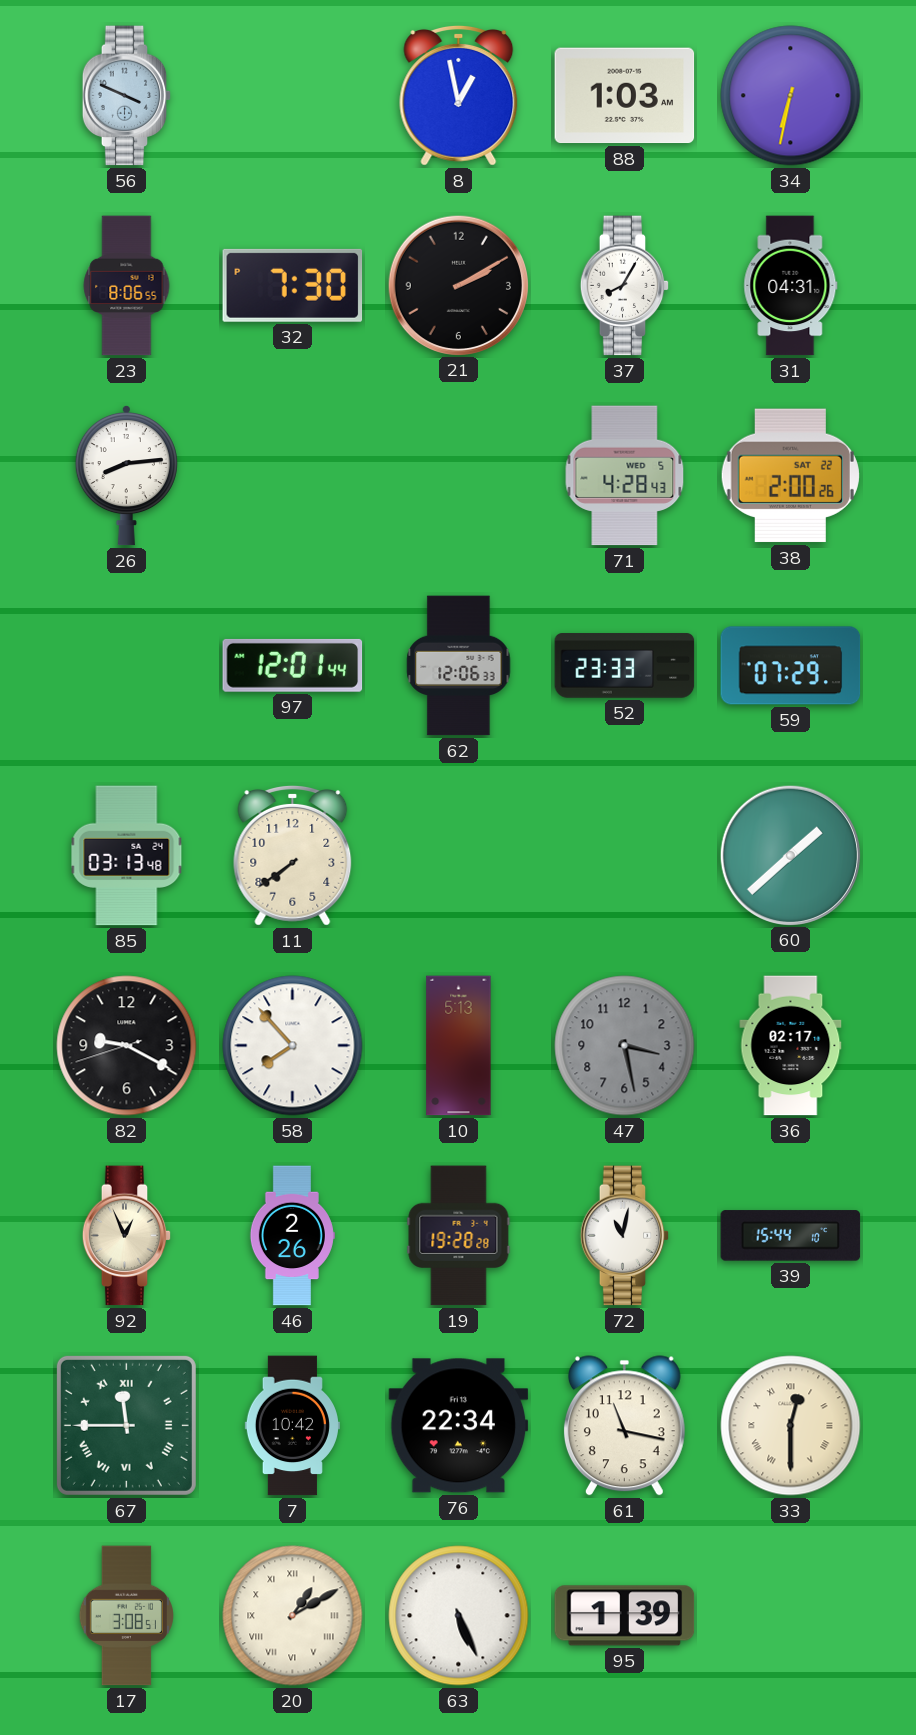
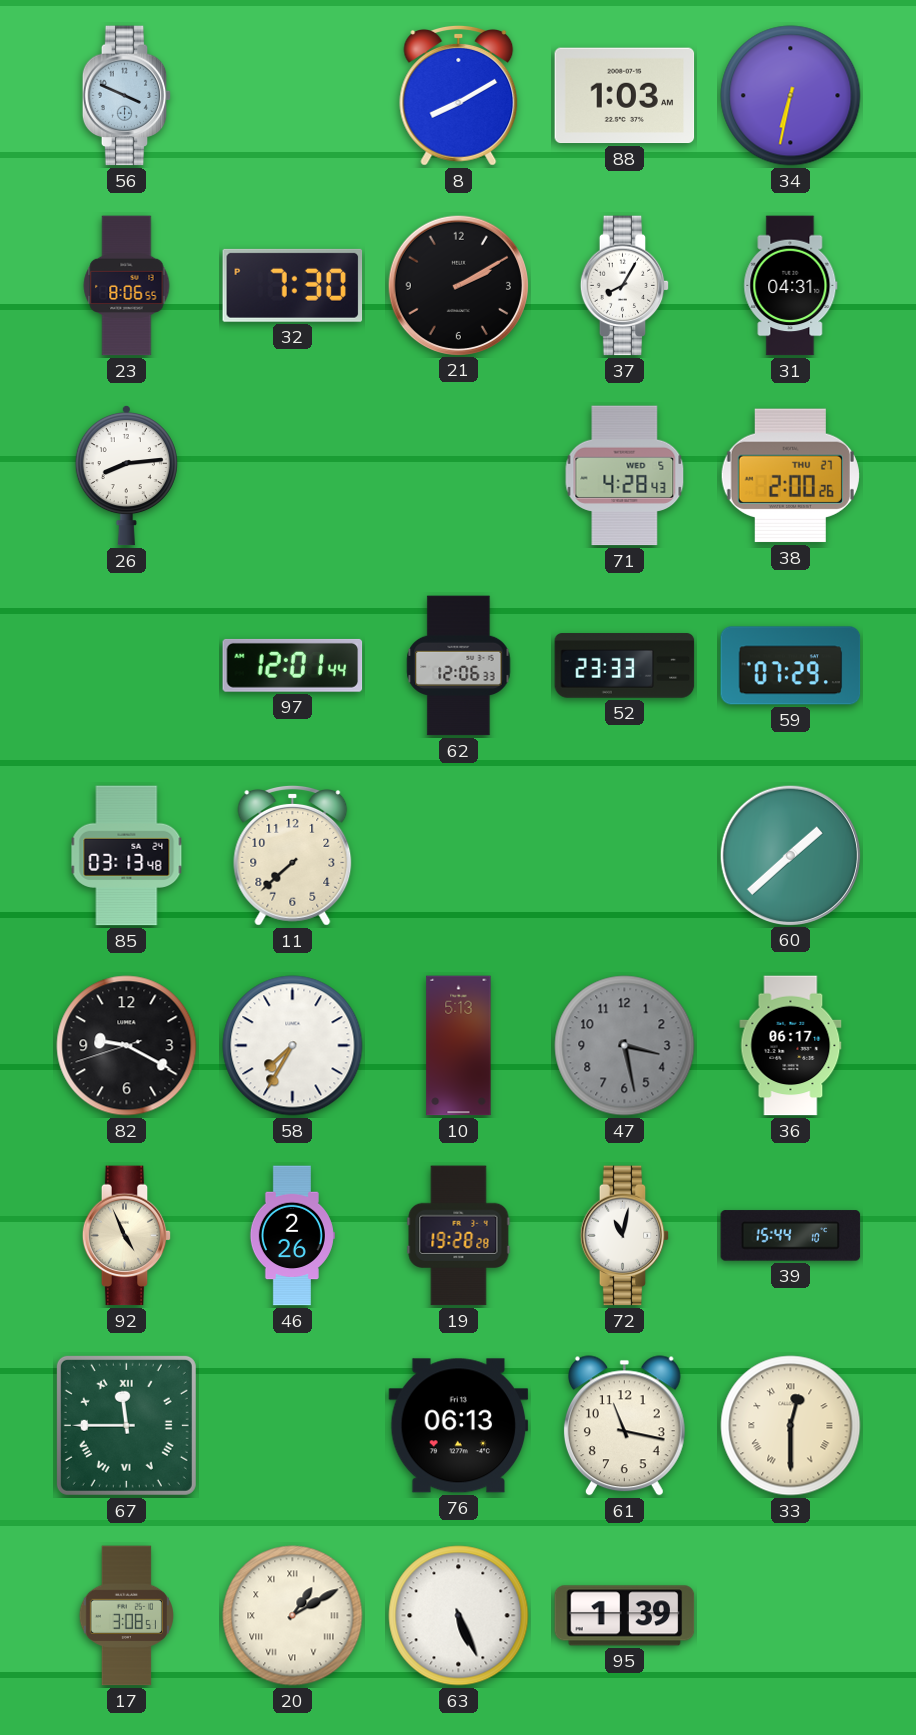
8: 12:58 -> 8:10
38 date: SAT 22 -> THU 27
11: 7:39 -> 7:38
58: 7:53 -> 7:35
36: 02:17 -> 06:17
92: 12:56 -> 4:56
7: 10:42 -> none
76: 22:34 -> 06:13
